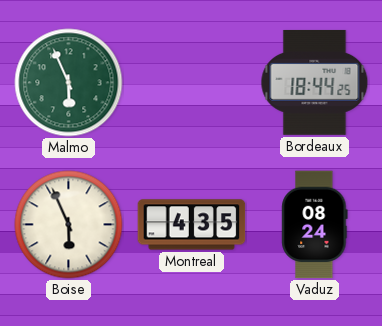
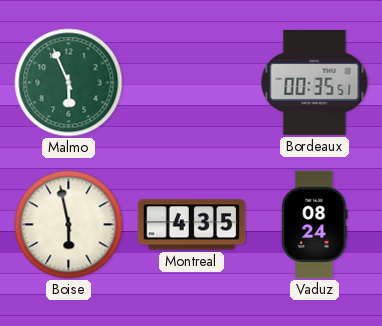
Bordeaux: 18:44 -> 00:35
Boise: 5:56 -> 5:58
